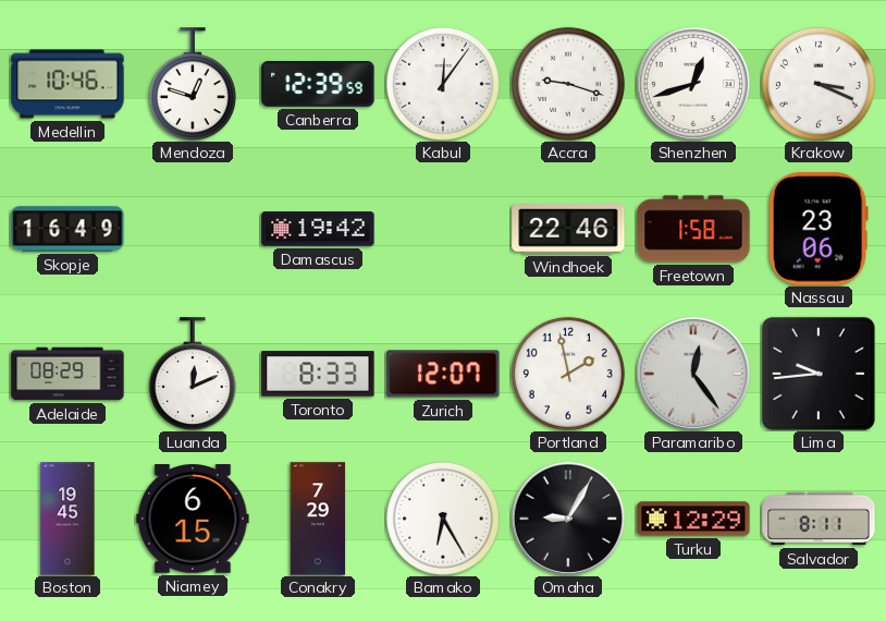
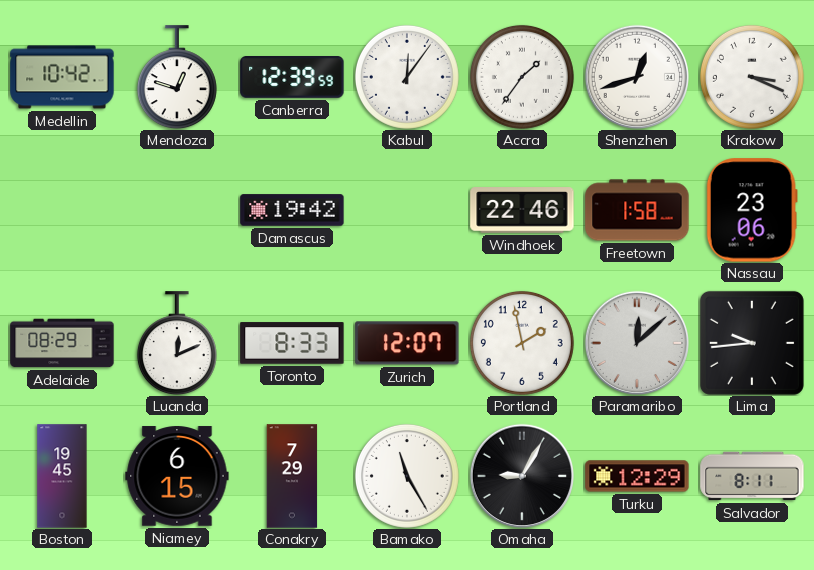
Medellin: 10:46 -> 10:42
Accra: 9:18 -> 1:36
Skopje: 16:49 -> none
Paramaribo: 12:24 -> 12:08
Bamako: 6:25 -> 11:25
